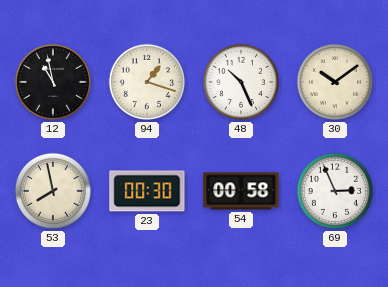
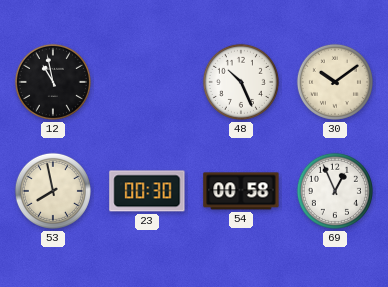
94: 1:18 -> none
69: 2:56 -> 12:56
